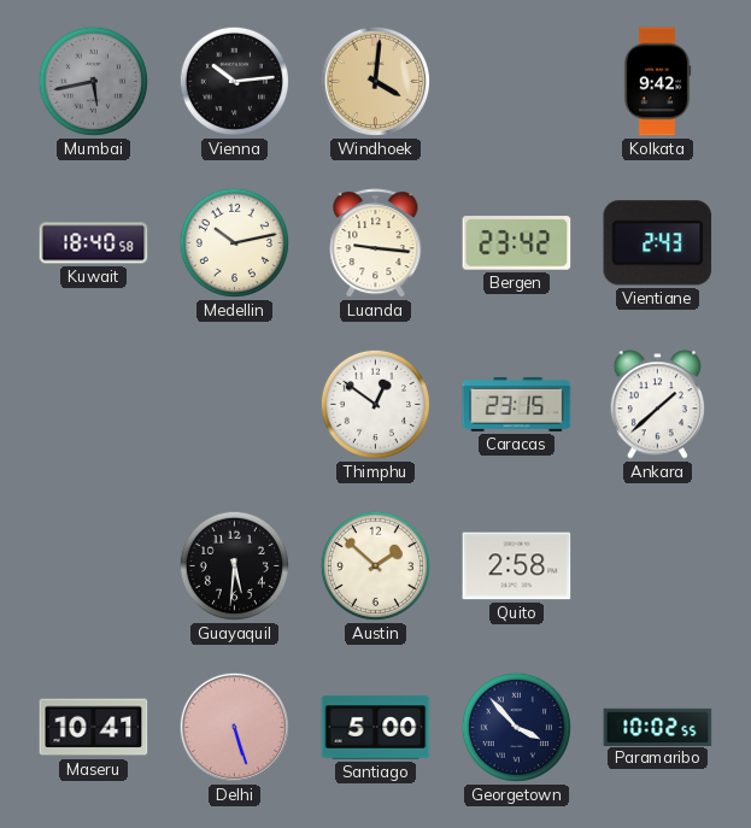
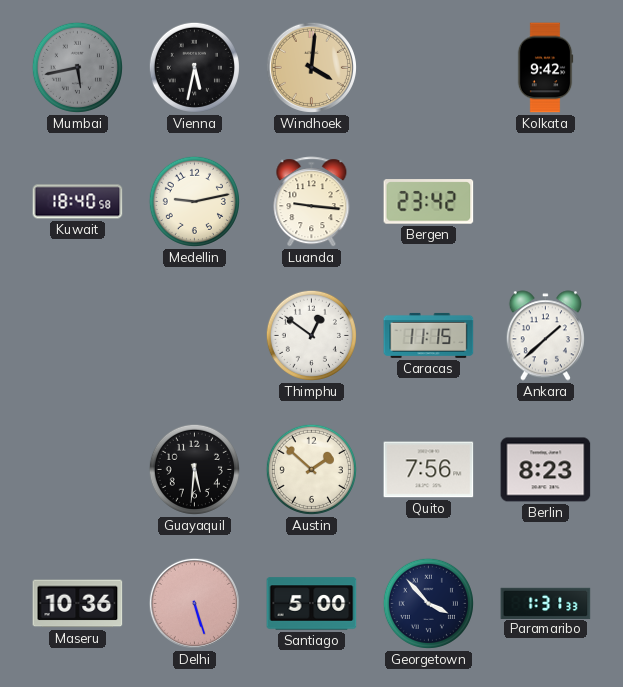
Vienna: 10:14 -> 5:32
Medellin: 10:13 -> 9:13
Vientiane: 2:43 -> none
Caracas: 23:15 -> 11:15
Quito: 2:58 -> 7:56
Berlin: none -> 8:23
Maseru: 10:41 -> 10:36
Paramaribo: 10:02 -> 1:31
